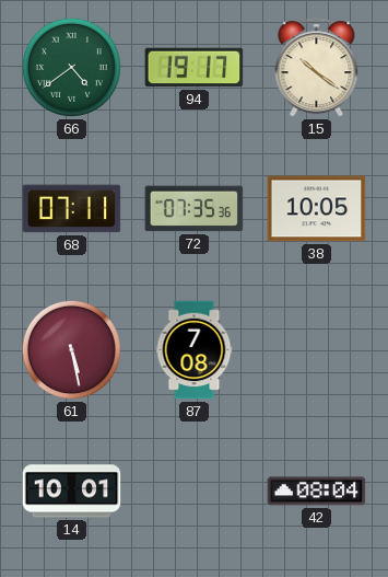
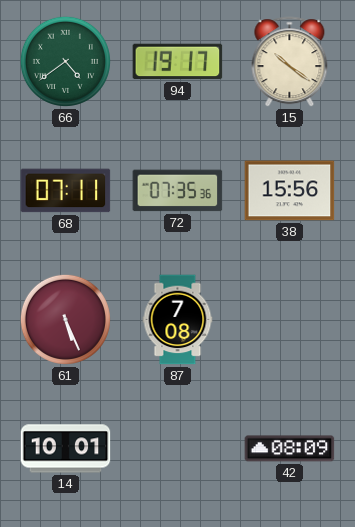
38: 10:05 -> 15:56
61: 5:28 -> 5:26
42: 08:04 -> 08:09
